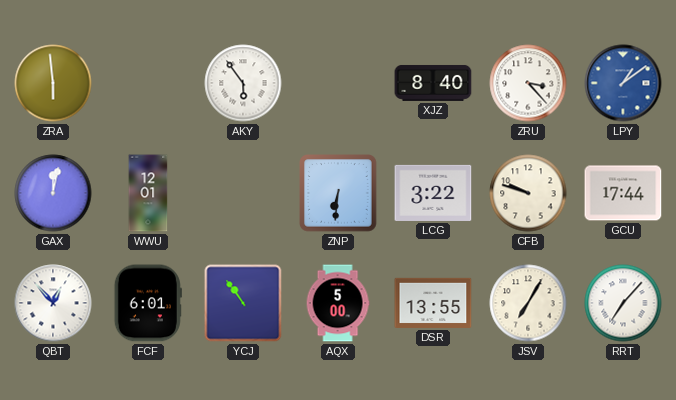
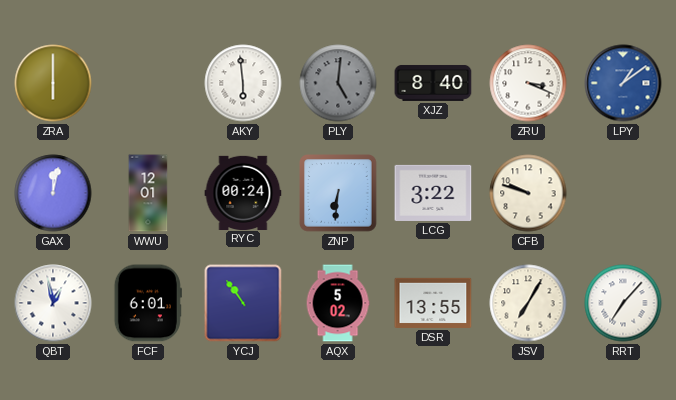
ZRA: 5:59 -> 6:00
AKY: 5:54 -> 5:59
PLY: none -> 5:01
ZRU: 3:23 -> 3:19
RYC: none -> 00:24
GCU: 17:44 -> none
QBT: 12:53 -> 12:58
AQX: 5:00 -> 5:02
